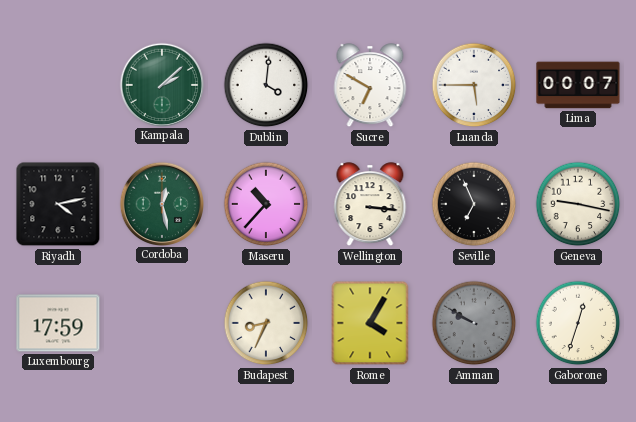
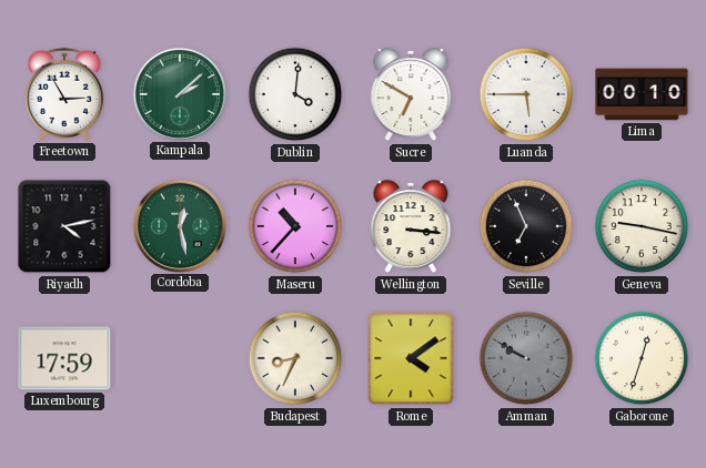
Freetown: none -> 2:55
Lima: 00:07 -> 00:10
Rome: 4:05 -> 4:09
